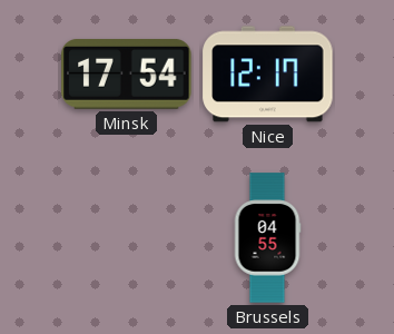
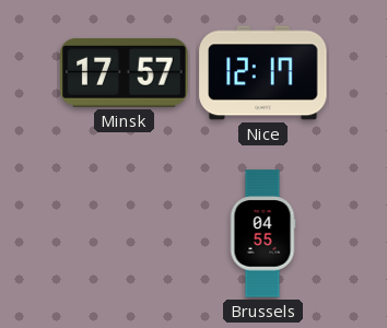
Minsk: 17:54 -> 17:57
